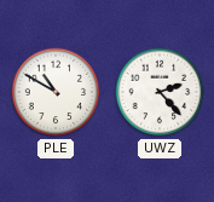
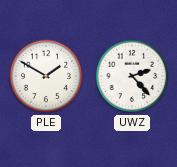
PLE: 10:50 -> 1:50
